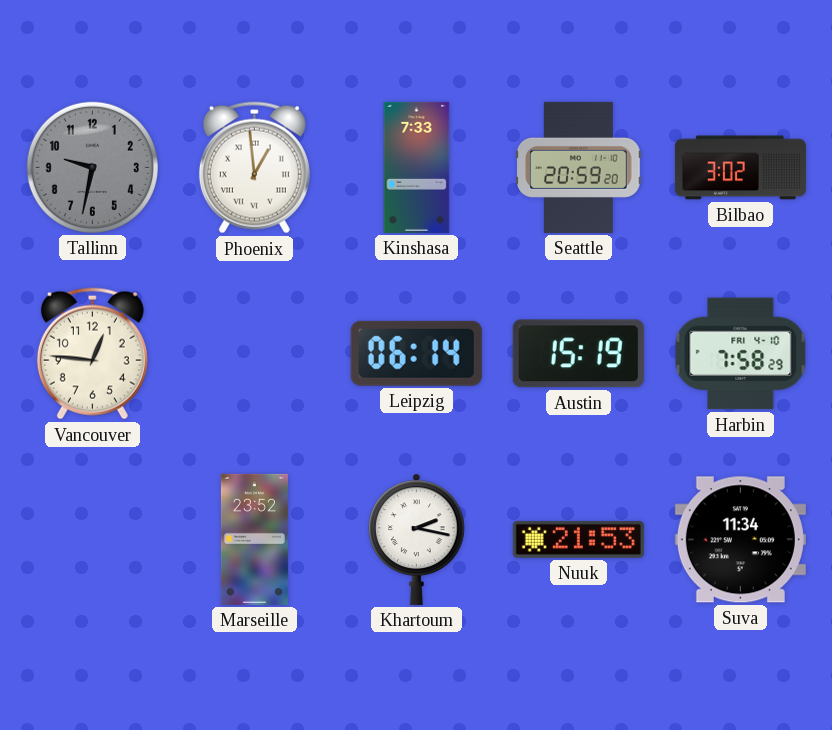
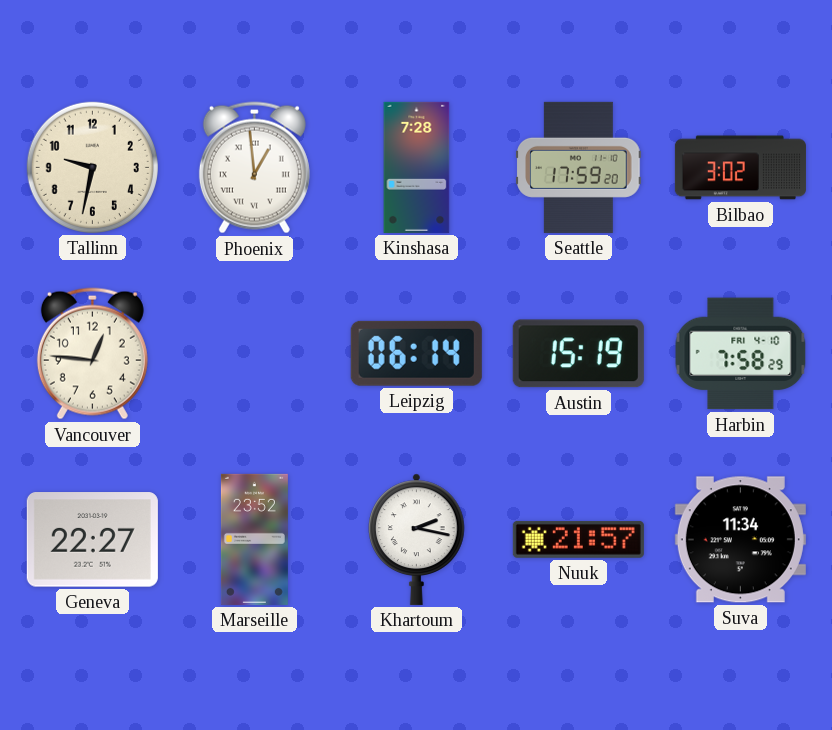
Tallinn dial: grey -> cream
Kinshasa: 7:33 -> 7:28
Seattle: 20:59 -> 17:59
Geneva: none -> 22:27
Nuuk: 21:53 -> 21:57
